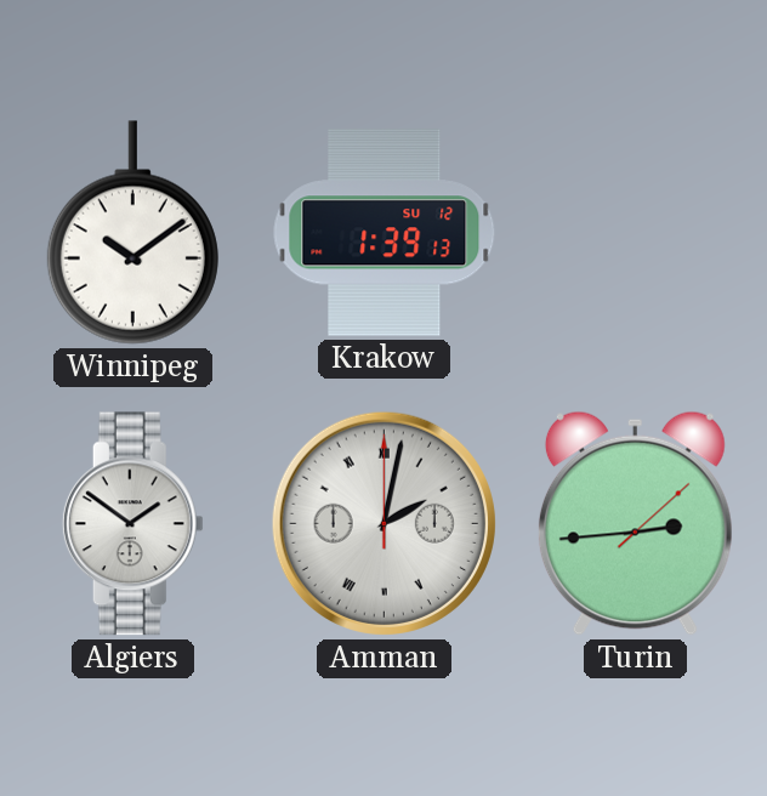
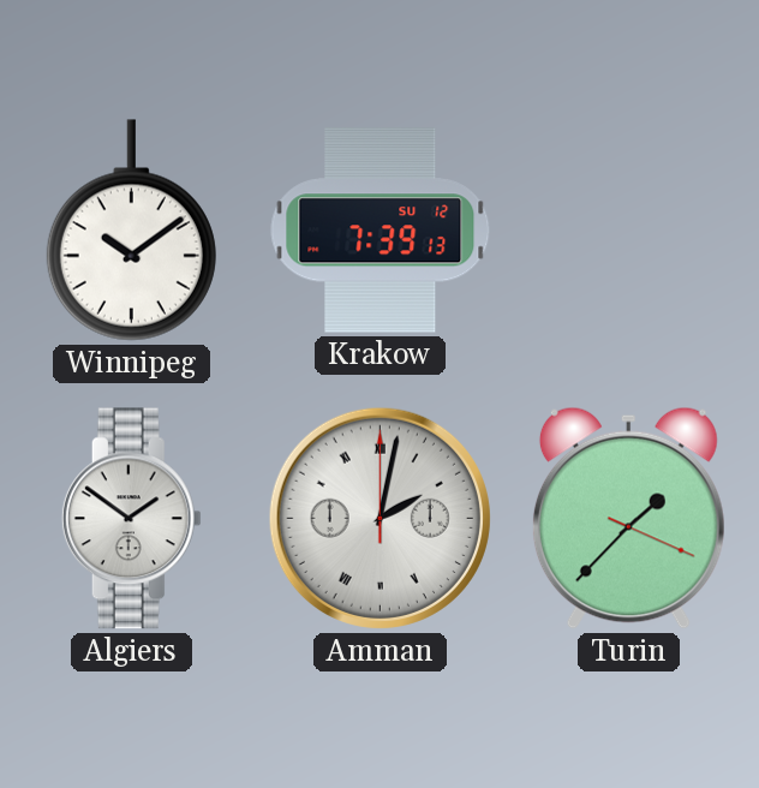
Krakow: 1:39 -> 7:39
Turin: 2:44 -> 1:37
